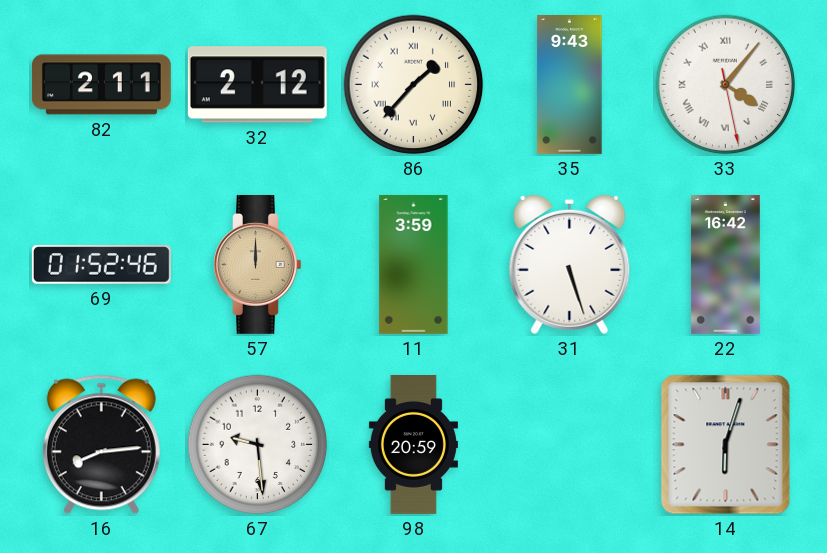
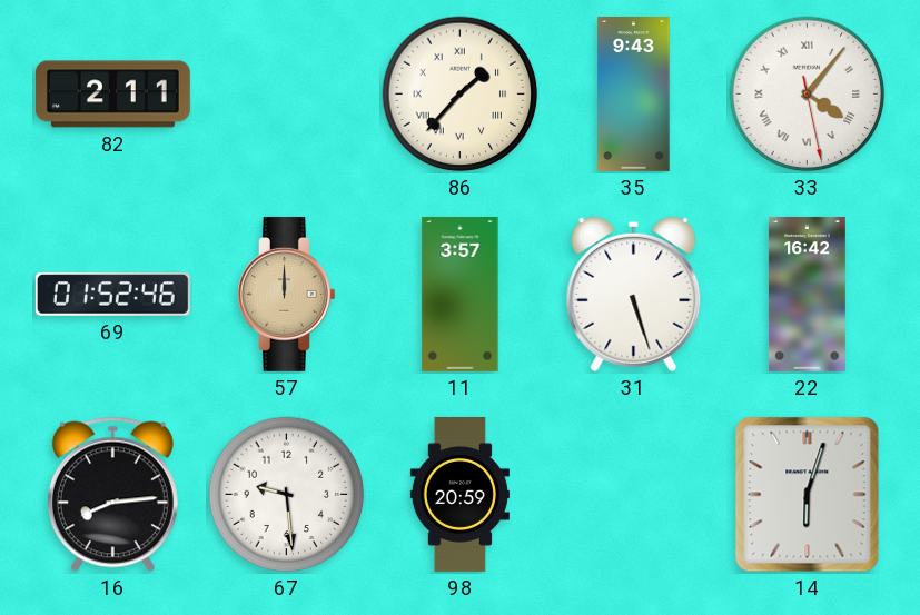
32: 2:12 -> none
11: 3:59 -> 3:57
